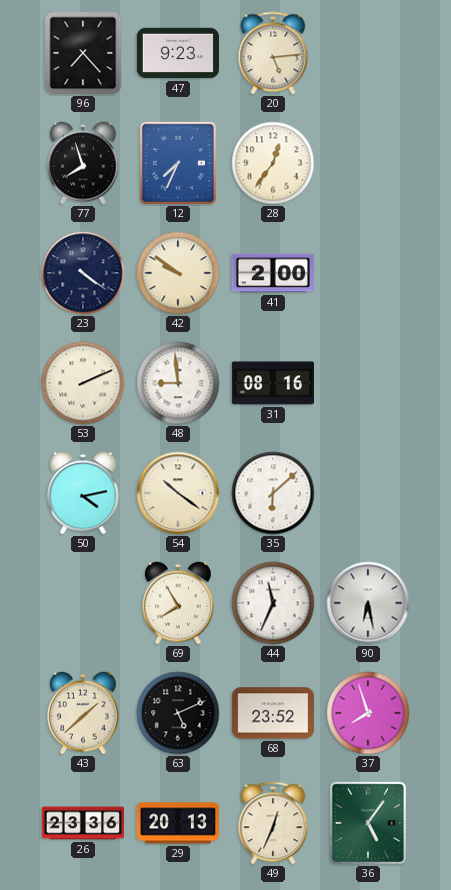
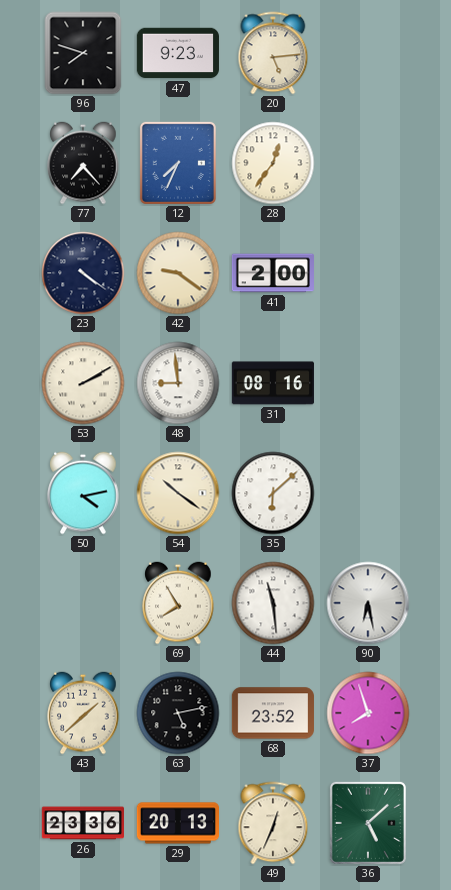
96: 7:23 -> 7:48
77: 7:57 -> 7:23
42: 9:51 -> 9:21
53: 2:11 -> 2:10
44: 11:34 -> 11:29
63: 5:11 -> 5:13
36: 5:06 -> 5:08
